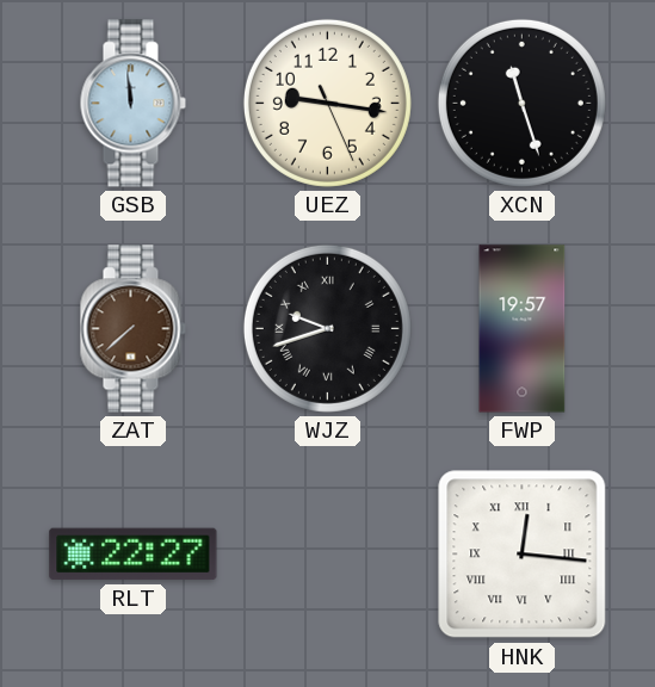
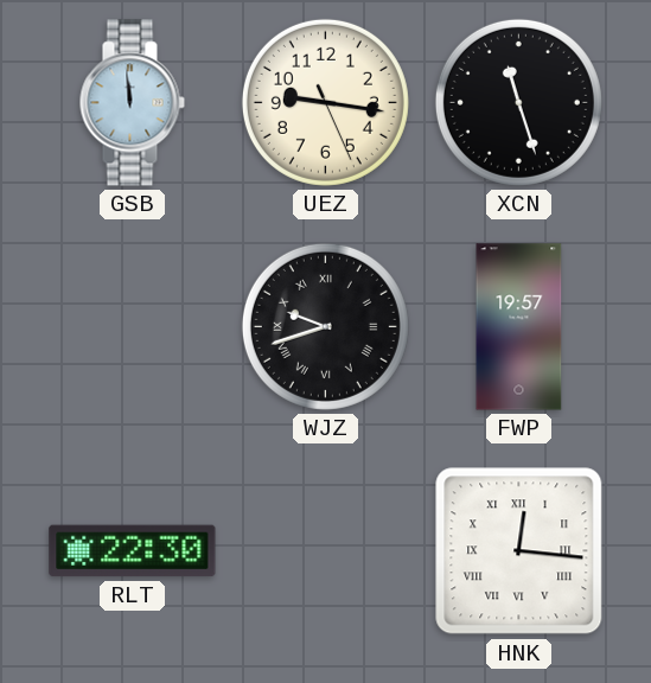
ZAT: 7:38 -> none
RLT: 22:27 -> 22:30
